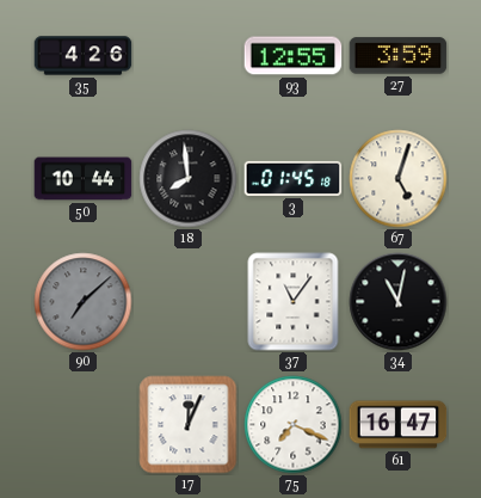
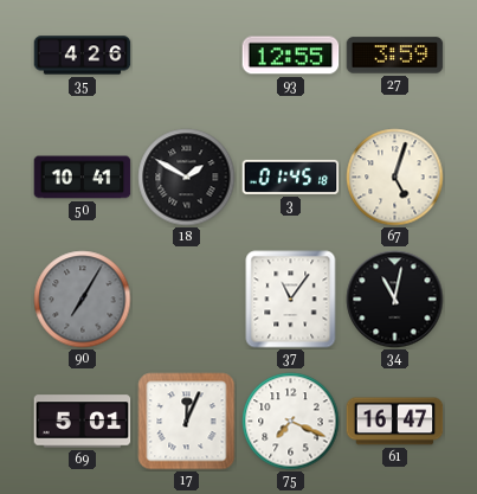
50: 10:44 -> 10:41
18: 7:59 -> 1:50
90: 7:08 -> 7:05
69: none -> 5:01
